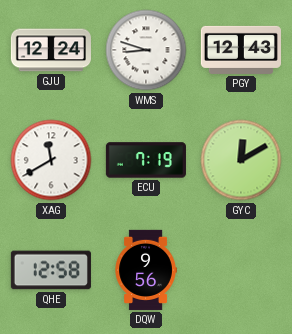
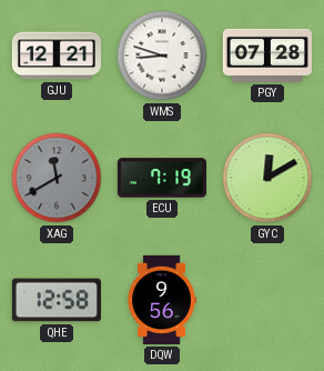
GJU: 12:24 -> 12:21
PGY: 12:43 -> 07:28
XAG dial: white -> grey
